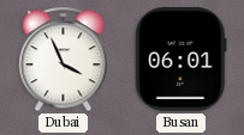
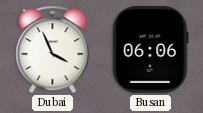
Busan: 06:01 -> 06:06
